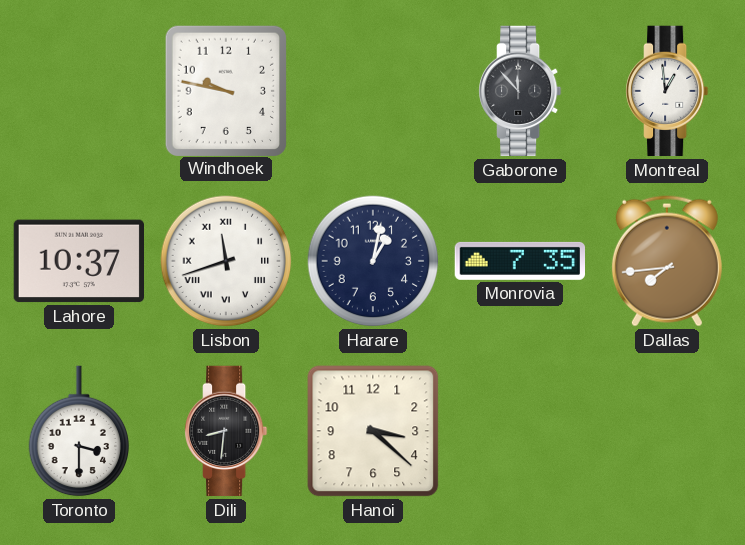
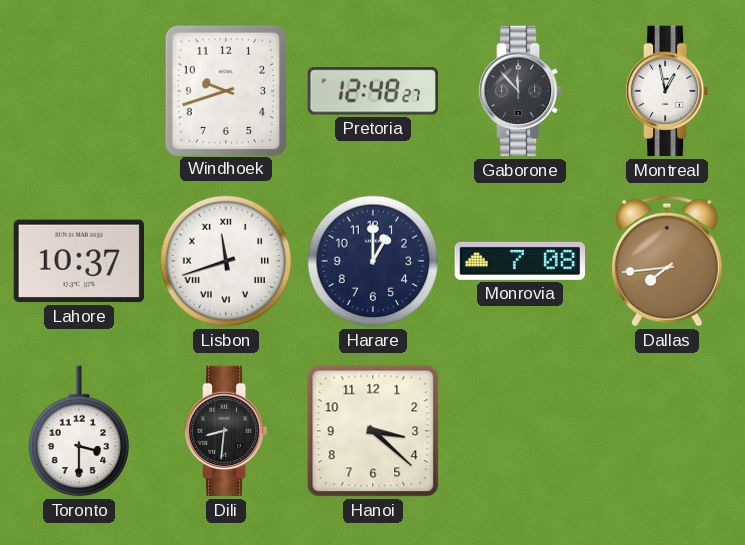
Windhoek: 9:47 -> 9:42
Pretoria: none -> 12:48
Montreal: 12:59 -> 12:58
Harare: 1:02 -> 1:00
Monrovia: 7:35 -> 7:08
